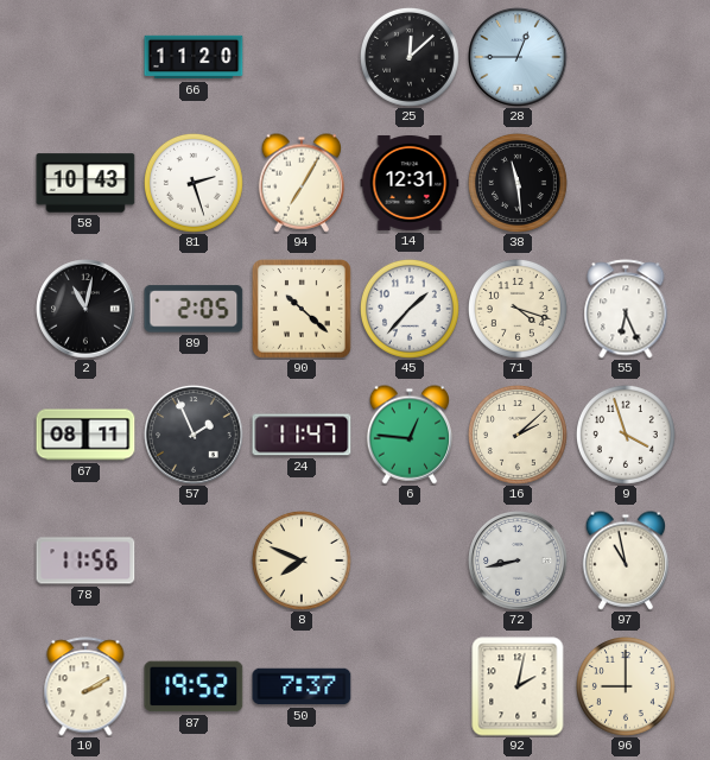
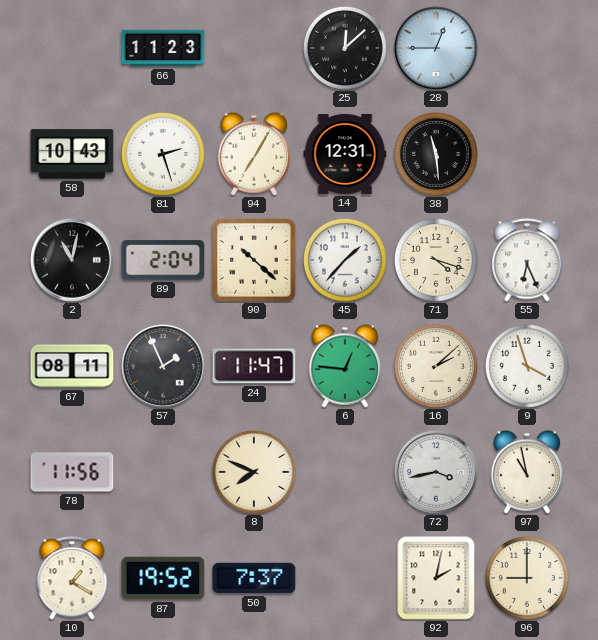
66: 11:20 -> 11:23
89: 2:05 -> 2:04
72: 8:43 -> 3:43
10: 2:10 -> 1:20
